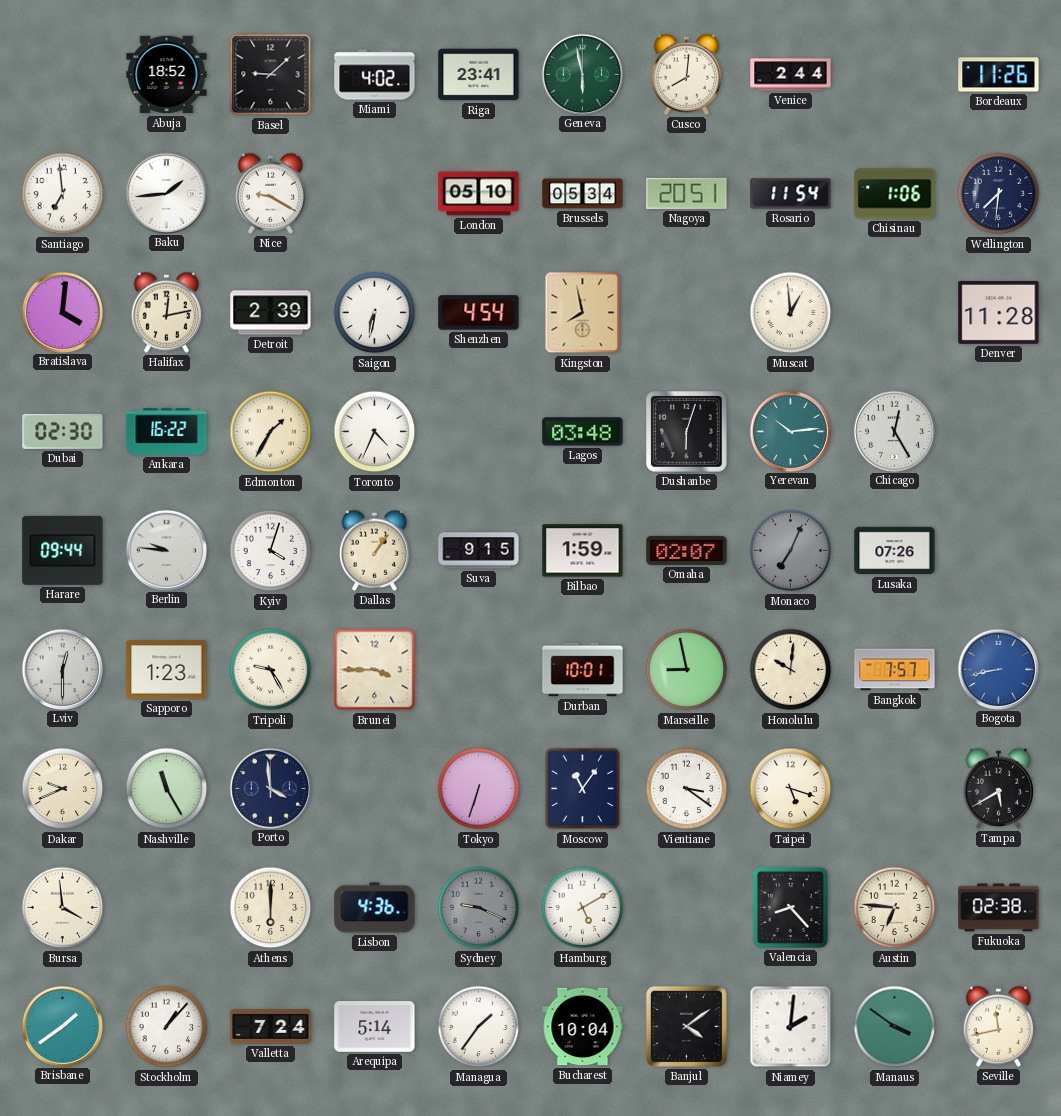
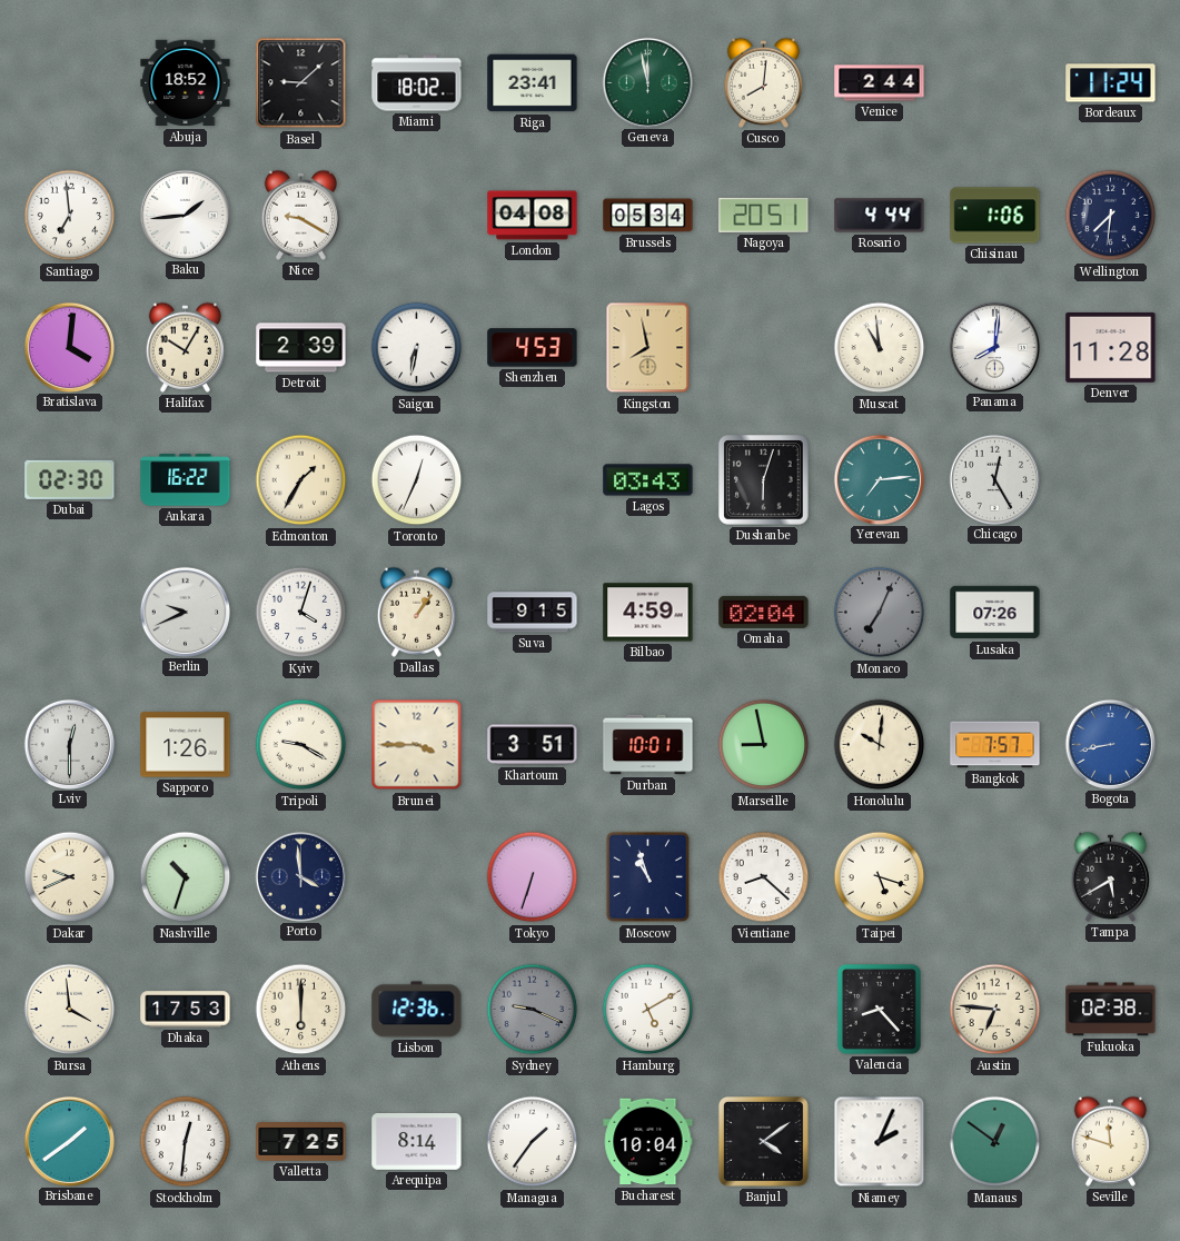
Miami: 4:02 -> 18:02
Geneva: 5:58 -> 11:58
Bordeaux: 11:26 -> 11:24
London: 05:10 -> 04:08
Rosario: 11:54 -> 4:44
Halifax: 12:13 -> 10:05
Shenzhen: 4:54 -> 4:53
Muscat: 12:59 -> 10:59
Panama: none -> 8:01
Toronto: 4:34 -> 12:34
Lagos: 03:48 -> 03:43
Yerevan: 10:14 -> 7:14
Harare: 09:44 -> none
Berlin: 9:46 -> 9:41
Bilbao: 1:59 -> 4:59
Omaha: 02:07 -> 02:04
Sapporo: 1:23 -> 1:26
Tripoli: 9:25 -> 9:20
Khartoum: none -> 3:51
Nashville: 11:25 -> 10:33
Moscow: 11:06 -> 10:57
Vientiane: 3:21 -> 8:22
Dhaka: none -> 17:53
Lisbon: 4:36 -> 12:36
Stockholm: 1:07 -> 12:31
Valletta: 7:24 -> 7:25
Arequipa: 5:14 -> 8:14
Niamey: 2:01 -> 2:04
Manaus: 3:51 -> 12:51
Seville: 11:43 -> 11:48
